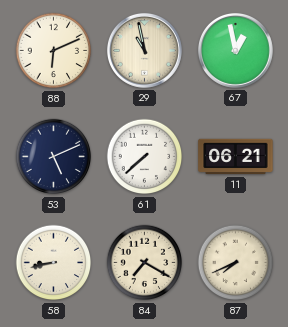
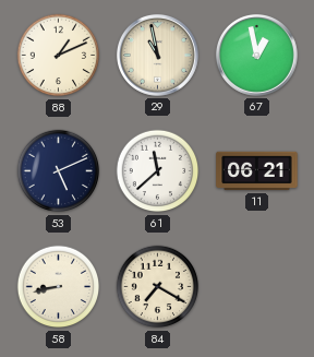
88: 6:11 -> 1:11
61: 7:38 -> 11:38
87: 7:41 -> none
